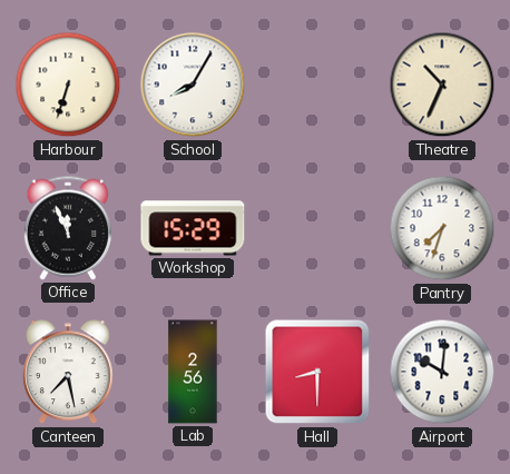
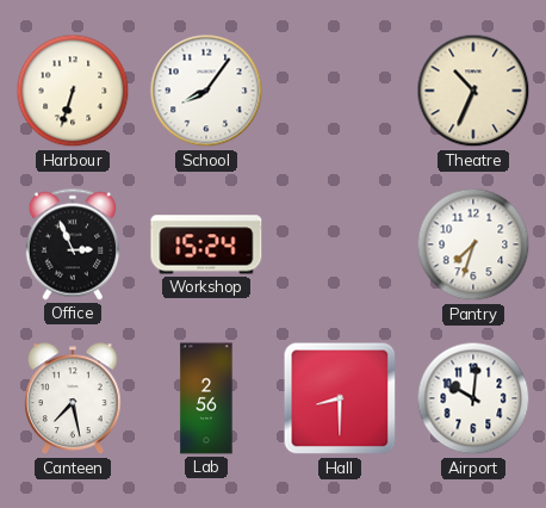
School: 8:05 -> 8:06
Office: 11:56 -> 2:56
Workshop: 15:29 -> 15:24
